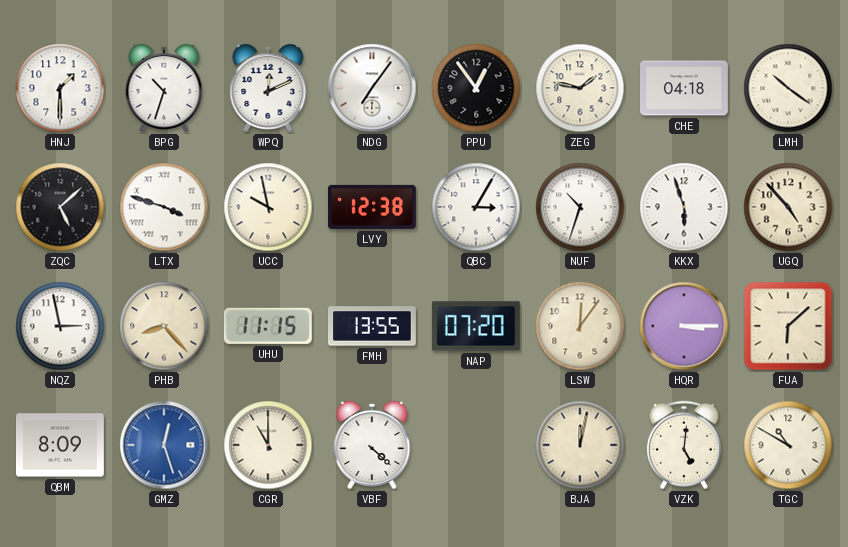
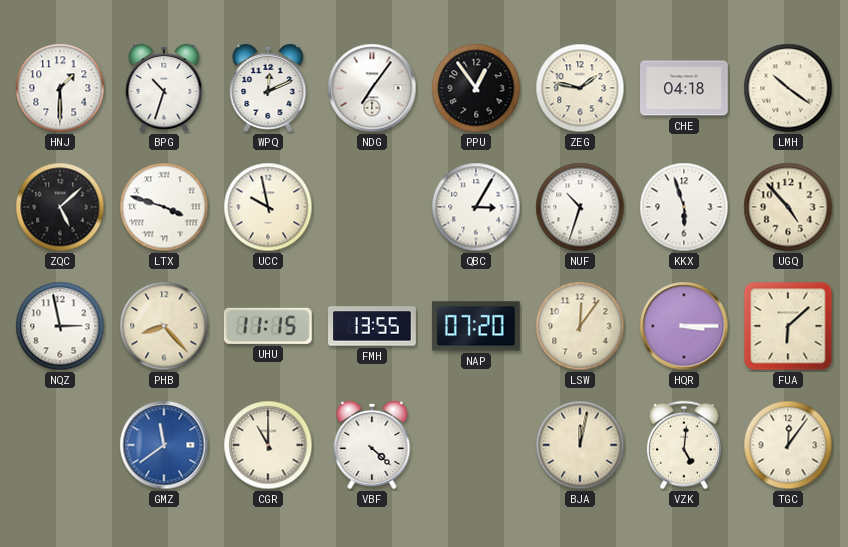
LVY: 12:38 -> none
QBM: 8:09 -> none
GMZ: 12:27 -> 11:39
TGC: 10:50 -> 12:06
